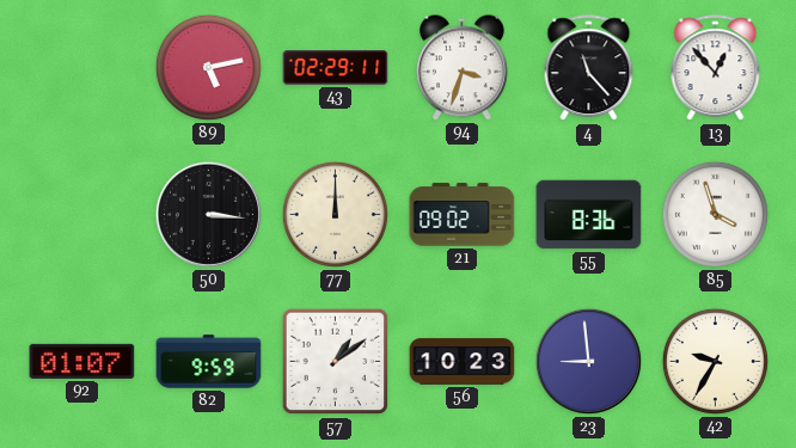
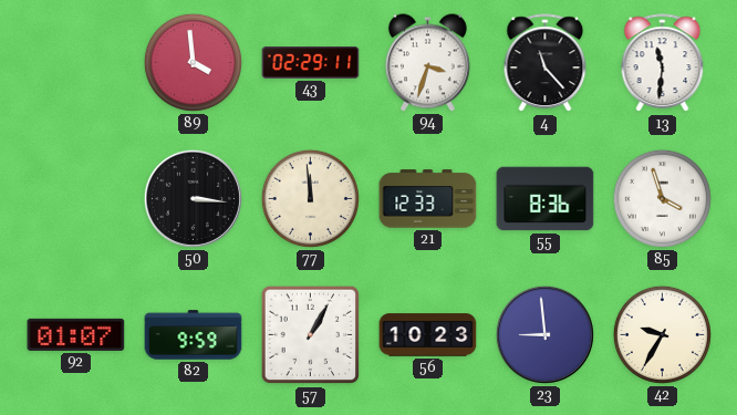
89: 5:13 -> 3:59
13: 12:53 -> 11:31
77: 12:00 -> 11:59
21: 09:02 -> 12:33
57: 1:09 -> 1:05
